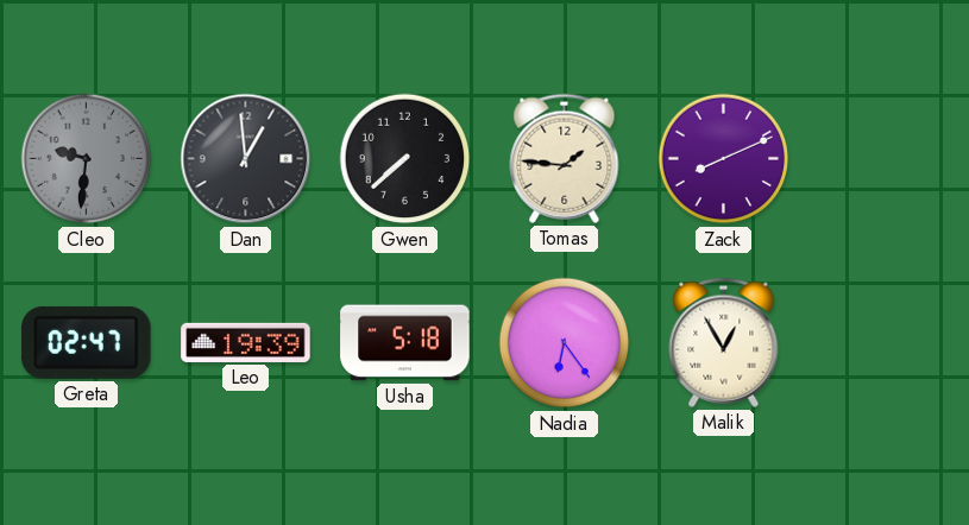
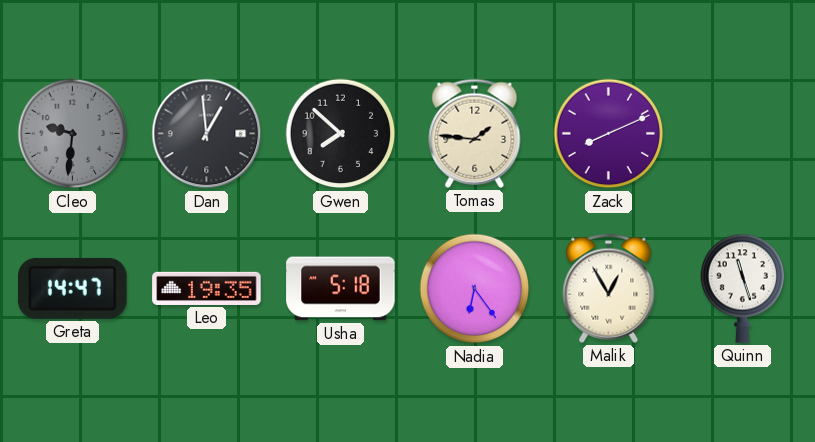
Gwen: 7:38 -> 7:52
Greta: 02:47 -> 14:47
Leo: 19:39 -> 19:35
Quinn: none -> 11:27
